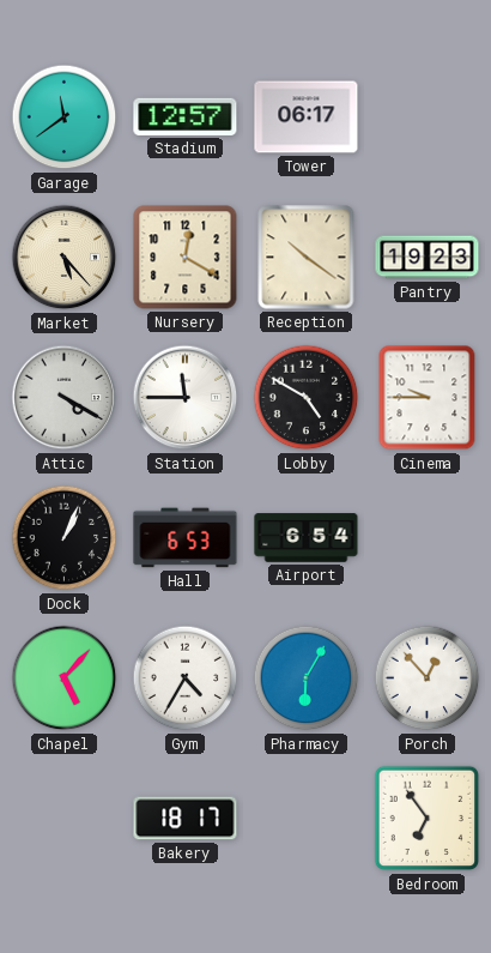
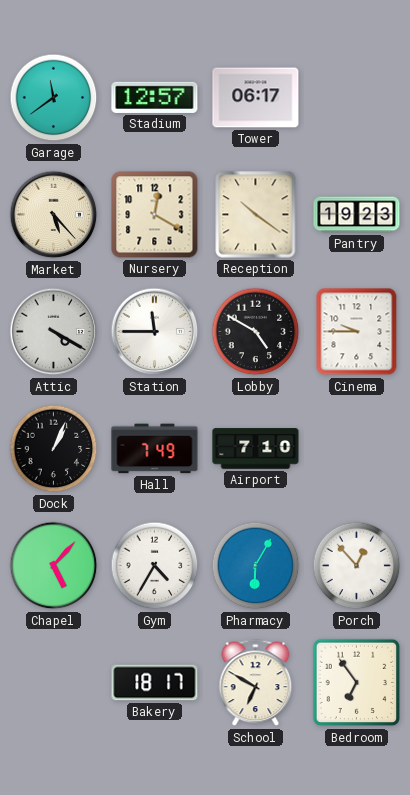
Hall: 6:53 -> 7:49
Airport: 6:54 -> 7:10
School: none -> 6:50
